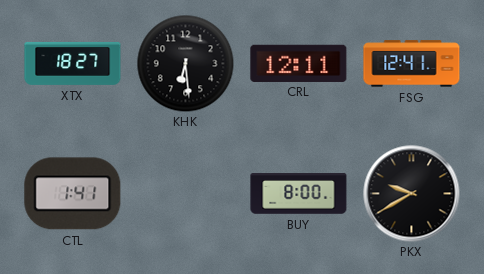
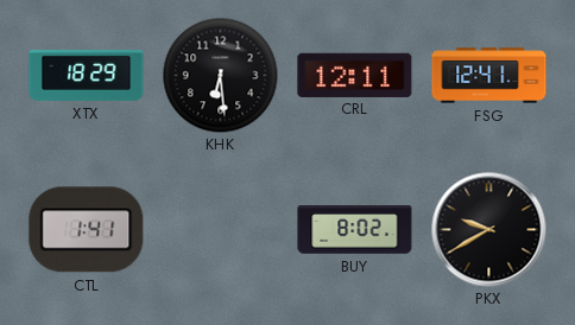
XTX: 18:27 -> 18:29
BUY: 8:00 -> 8:02
